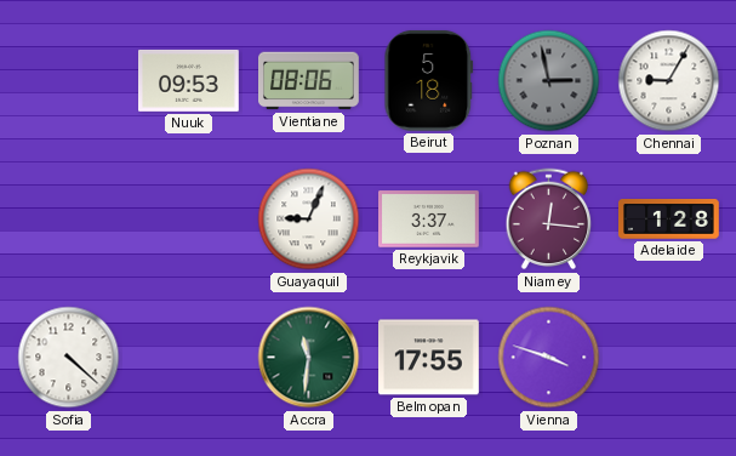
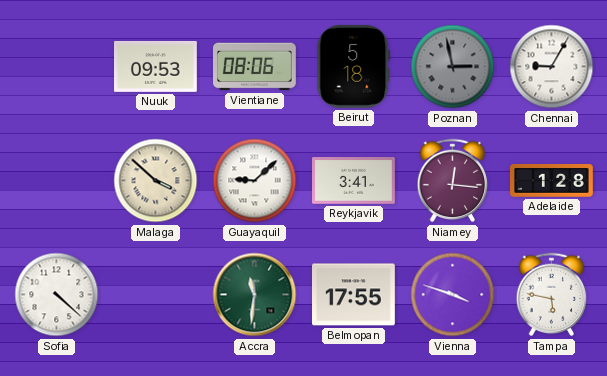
Malaga: none -> 3:52
Guayaquil: 9:04 -> 9:08
Reykjavik: 3:37 -> 3:41
Tampa: none -> 5:47
